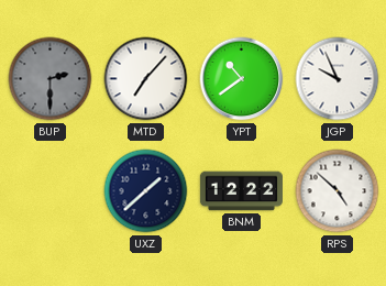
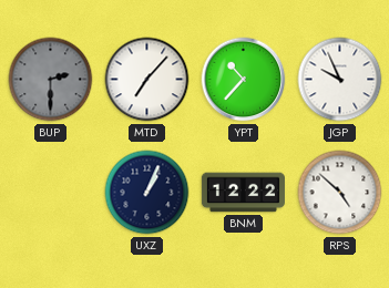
YPT: 10:39 -> 10:37
UXZ: 1:38 -> 1:04
